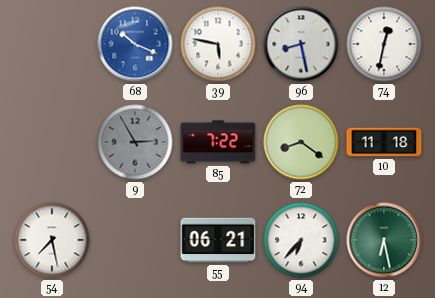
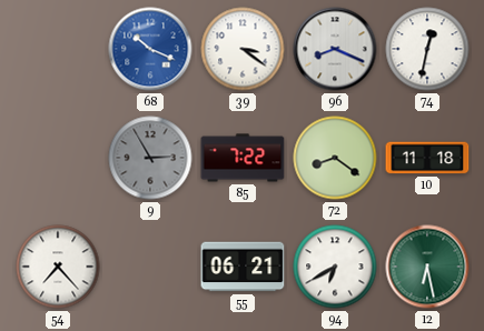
39: 5:47 -> 3:21
96: 8:28 -> 8:19
54: 7:28 -> 7:23
94: 6:37 -> 6:40
